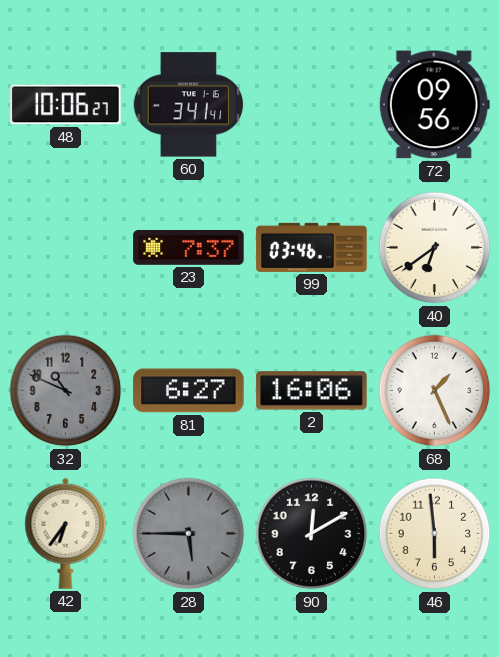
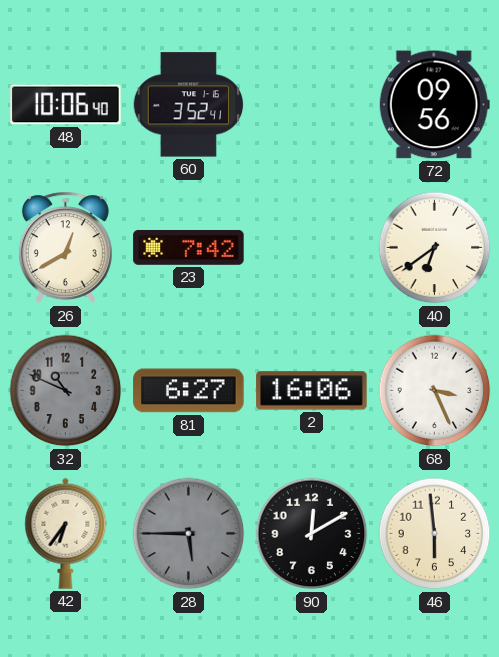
48: 10:06:27 -> 10:06:40
60: 3:41 -> 3:52
26: none -> 12:40
23: 7:37 -> 7:42
99: 03:46 -> none
68: 1:26 -> 3:26
